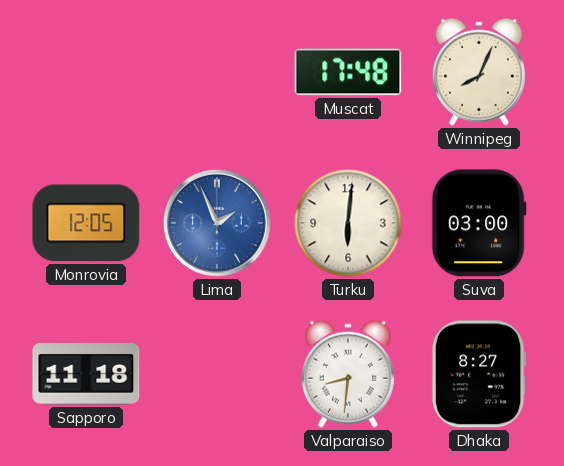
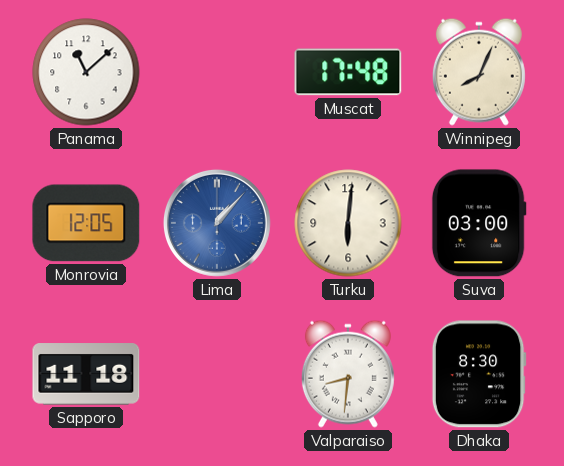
Panama: none -> 11:08
Lima: 1:56 -> 1:07
Dhaka: 8:27 -> 8:30
